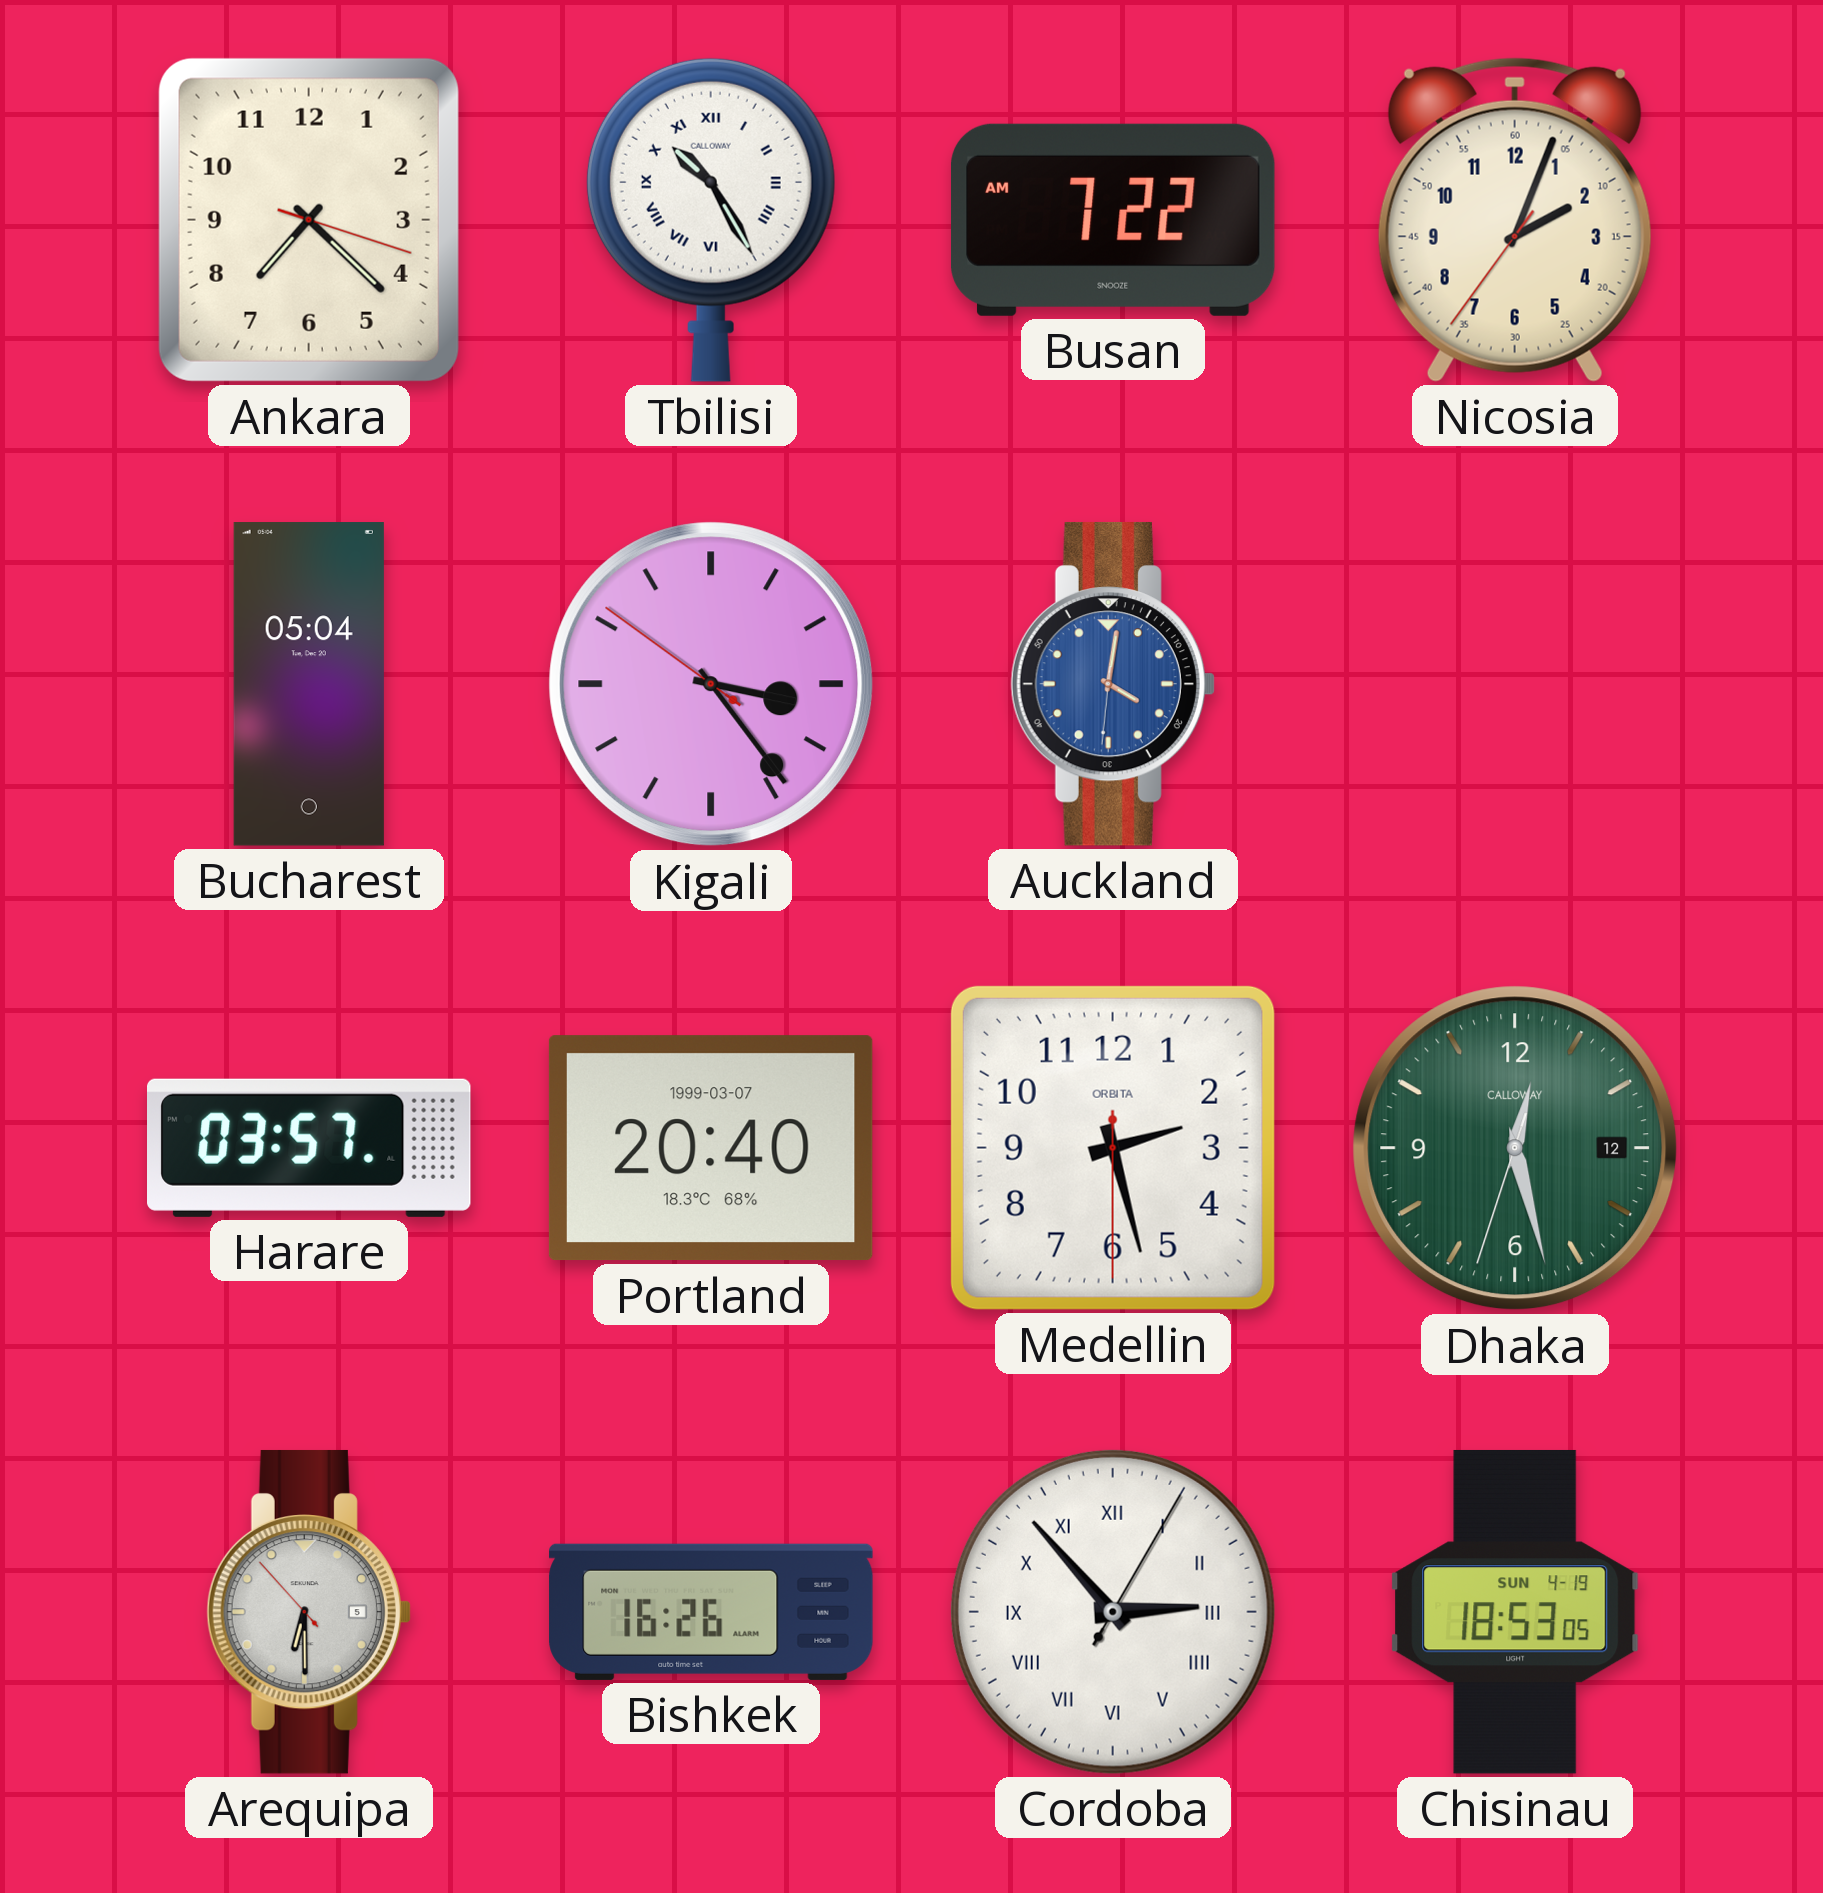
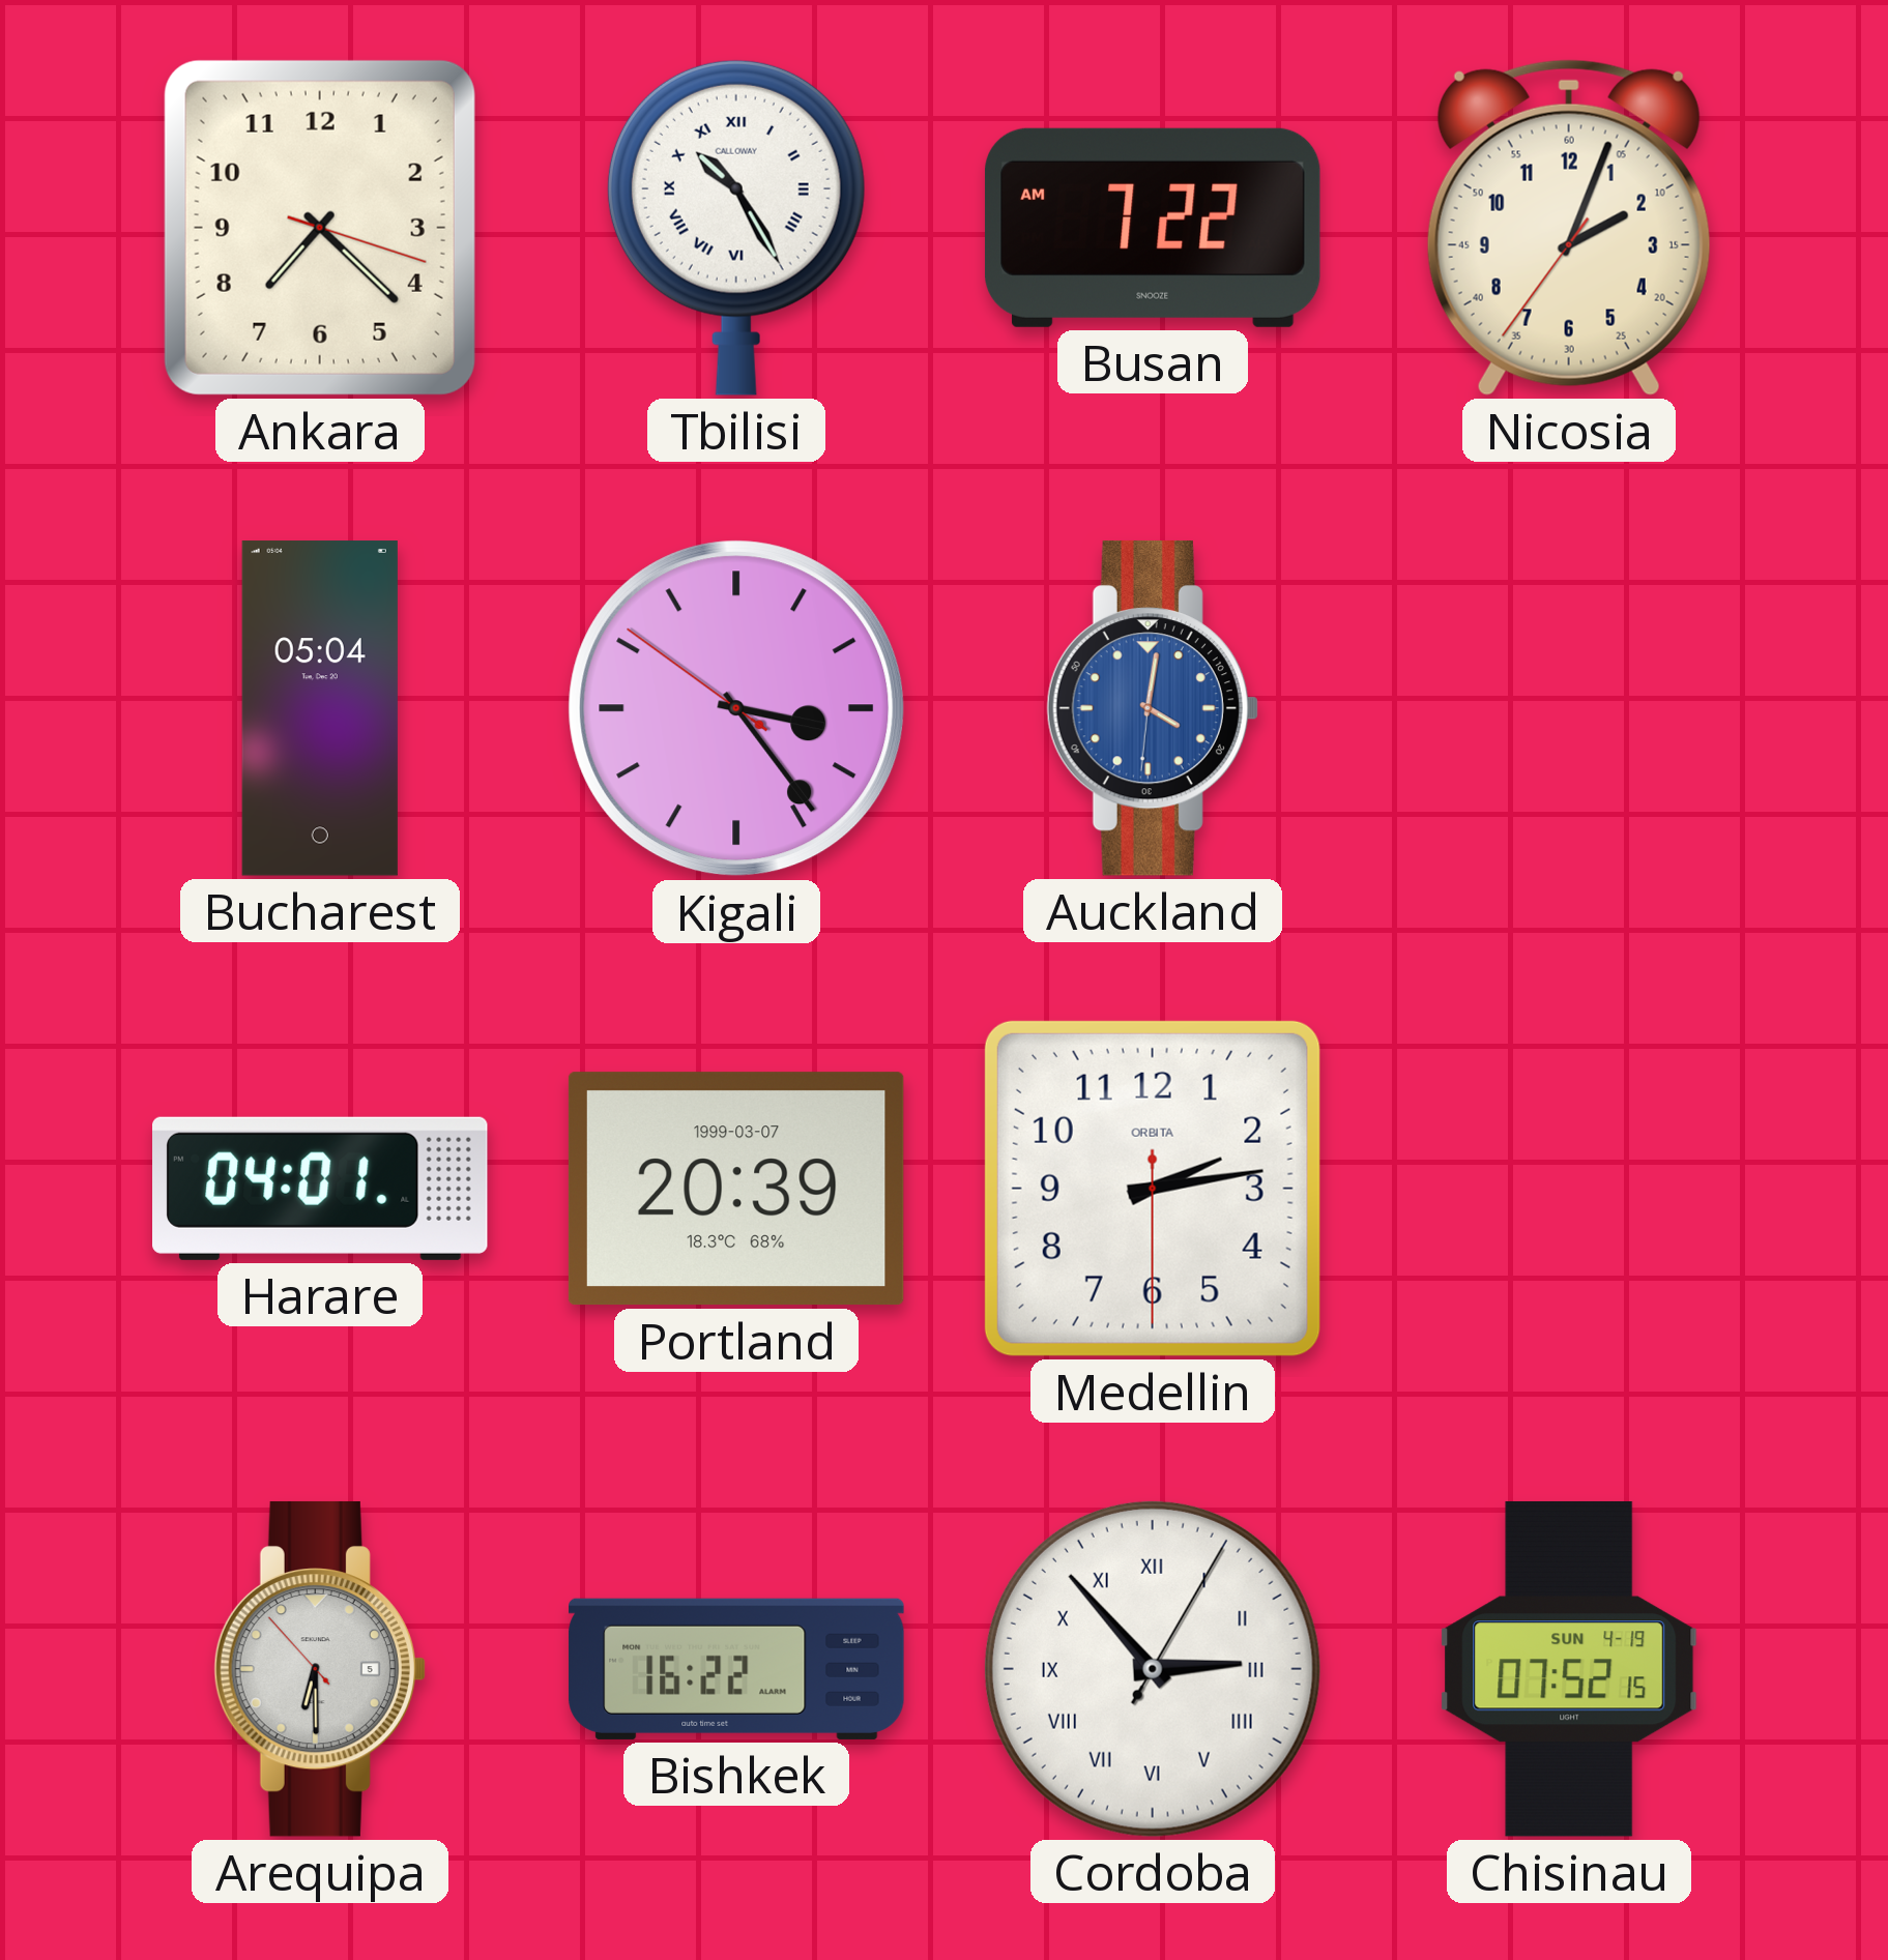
Harare: 03:57 -> 04:01
Portland: 20:40 -> 20:39
Medellin: 2:27 -> 2:13
Dhaka: 12:27 -> none
Bishkek: 16:26 -> 16:22
Chisinau: 18:53 -> 07:52
